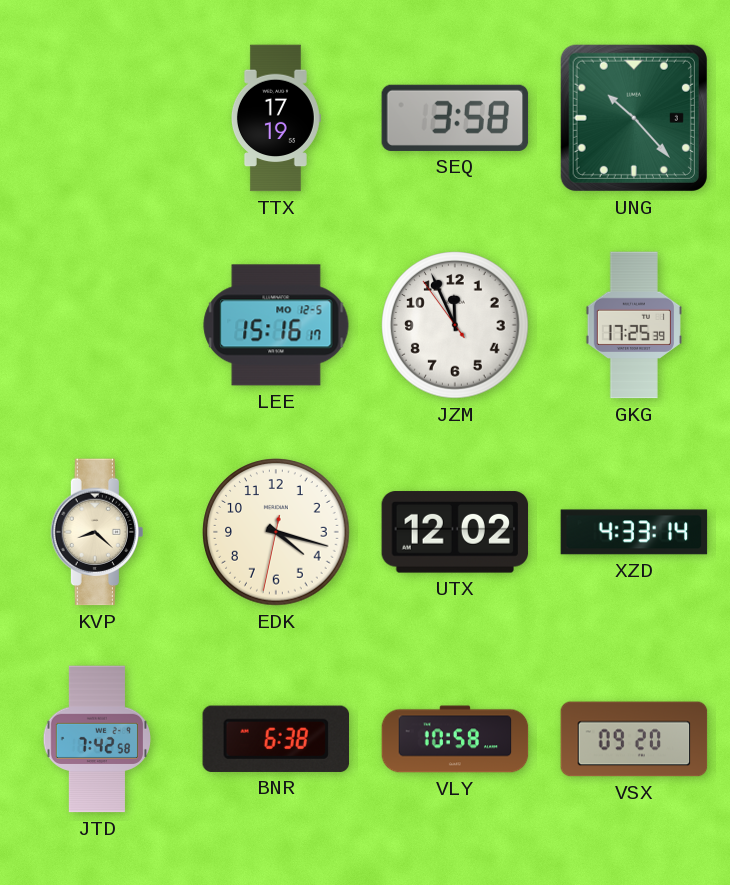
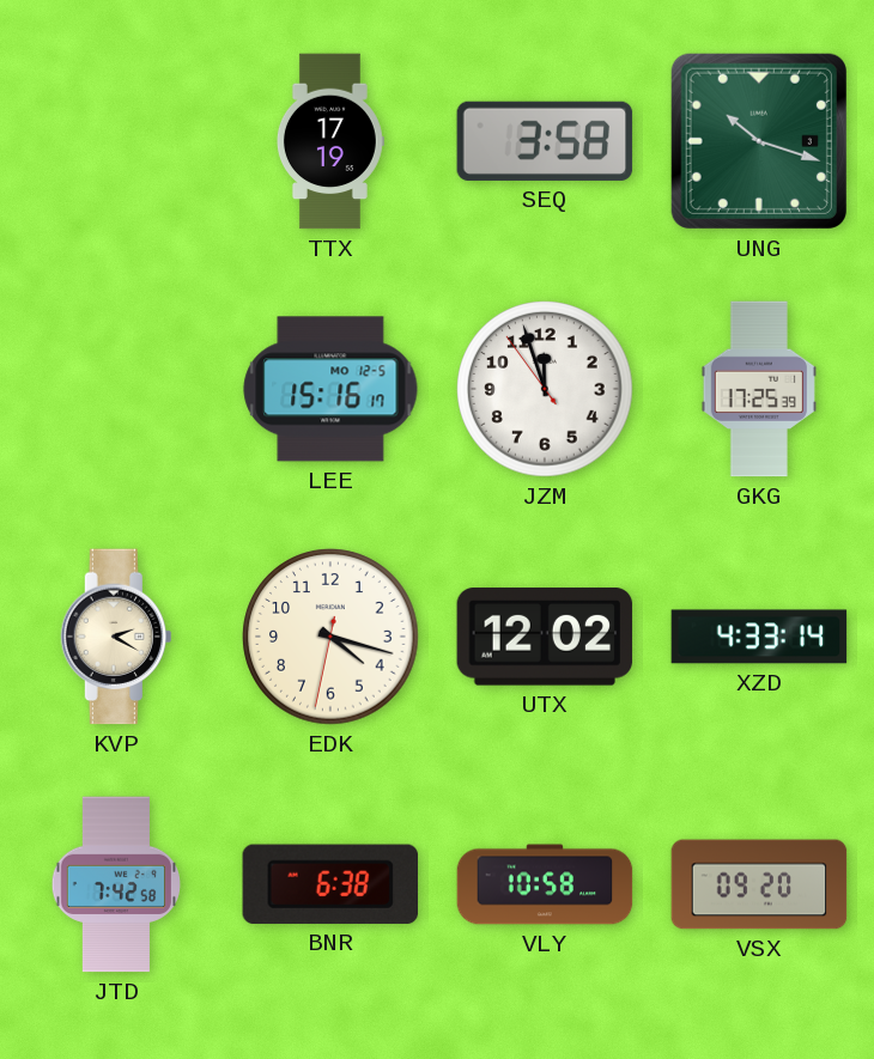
UNG: 10:23 -> 10:18
JZM: 11:55 -> 11:56
KVP: 8:22 -> 2:20
